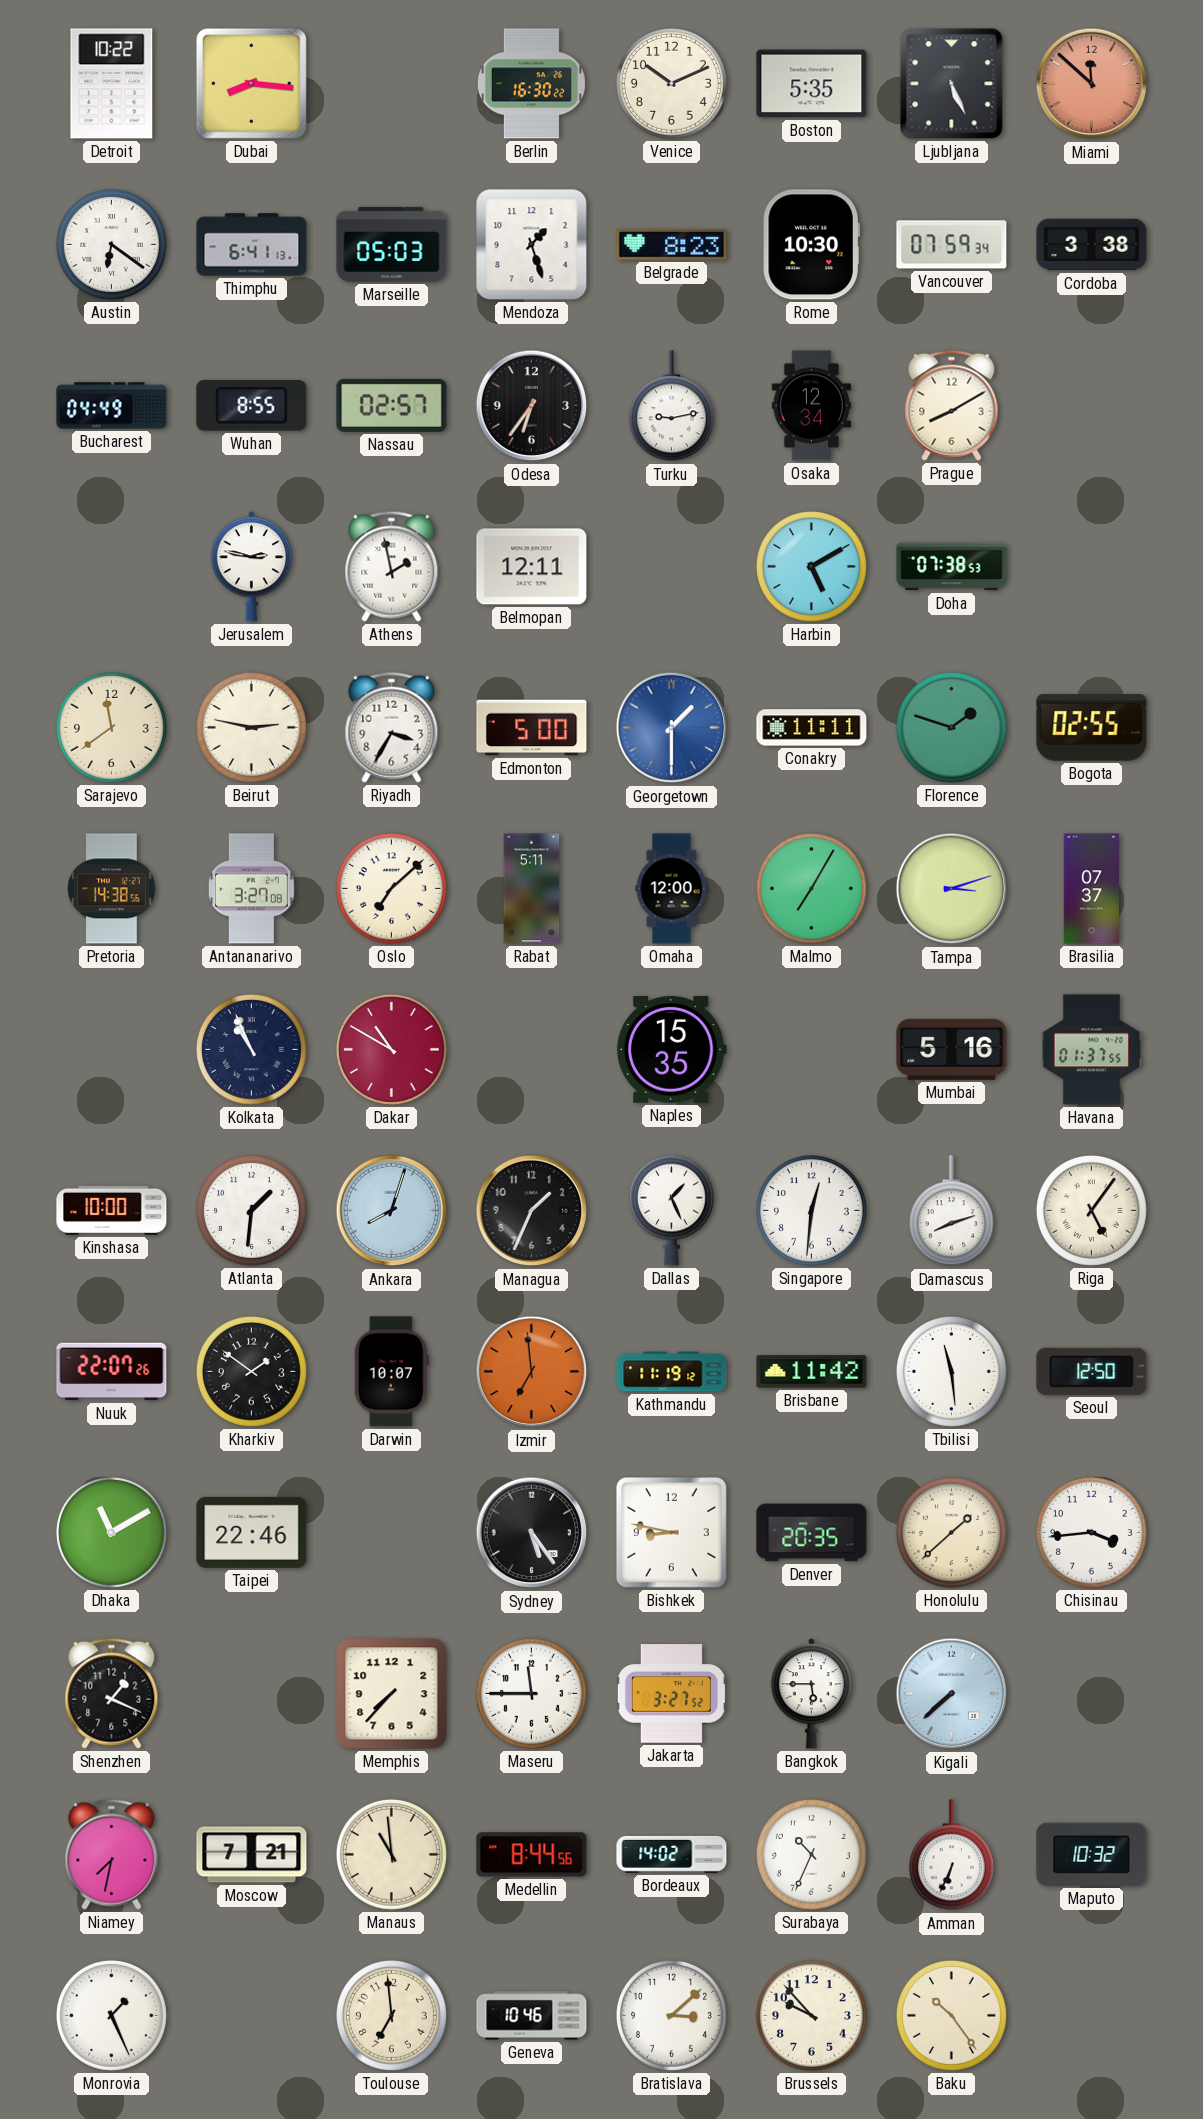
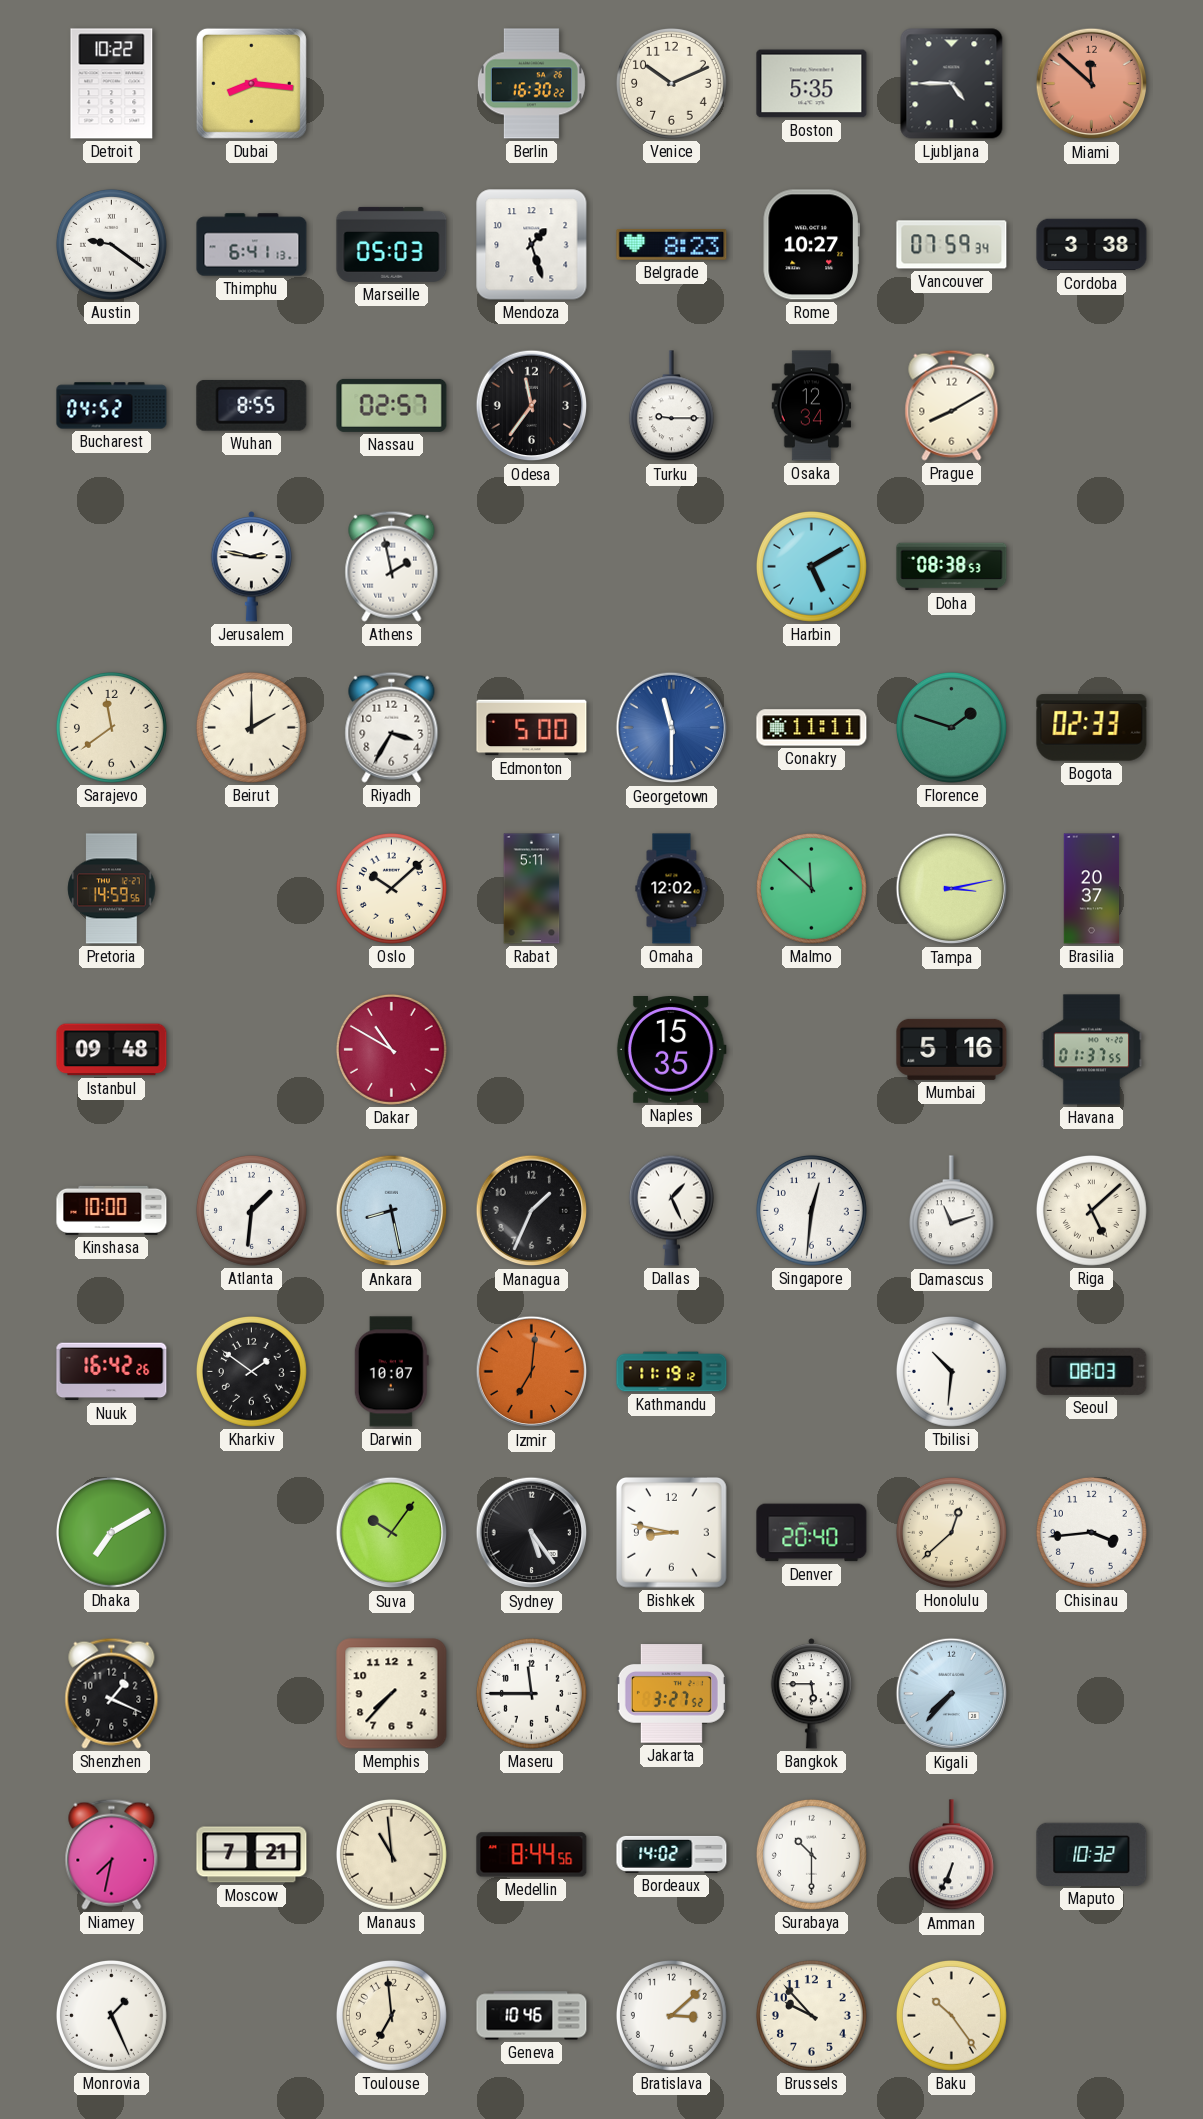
Ljubljana: 5:26 -> 4:45
Austin: 6:21 -> 9:21
Rome: 10:30 -> 10:27
Bucharest: 04:49 -> 04:52
Odesa: 6:36 -> 11:36
Turku: 9:13 -> 9:15
Belmopan: 12:11 -> none
Doha: 07:38 -> 08:38
Beirut: 2:47 -> 2:00
Georgetown: 1:30 -> 11:30
Bogota: 02:55 -> 02:33
Pretoria: 14:38 -> 14:59
Antananarivo: 3:27 -> none
Oslo: 7:08 -> 10:08
Omaha: 12:00 -> 12:02
Malmo: 7:05 -> 11:52
Tampa: 3:12 -> 3:13
Brasilia: 07:37 -> 20:37
Istanbul: none -> 09:48
Kolkata: 10:56 -> none
Ankara: 8:03 -> 8:28
Damascus: 8:12 -> 11:12
Riga: 5:06 -> 5:08
Nuuk: 22:07 -> 16:42
Izmir: 6:59 -> 7:01
Brisbane: 11:42 -> none
Tbilisi: 11:29 -> 10:31
Seoul: 12:50 -> 08:03
Dhaka: 11:10 -> 7:10
Taipei: 22:46 -> none
Suva: none -> 10:06
Denver: 20:35 -> 20:40
Honolulu: 1:38 -> 12:38
Kigali: 7:38 -> 7:37
Surabaya: 10:34 -> 10:30
